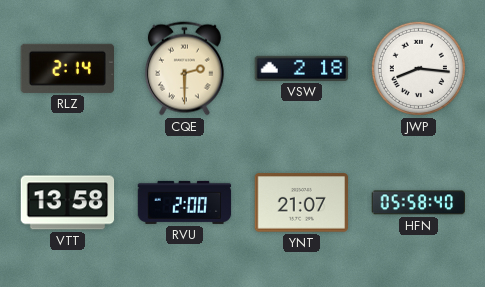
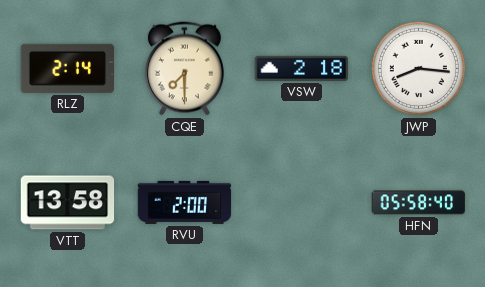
CQE: 2:30 -> 7:30
YNT: 21:07 -> none
